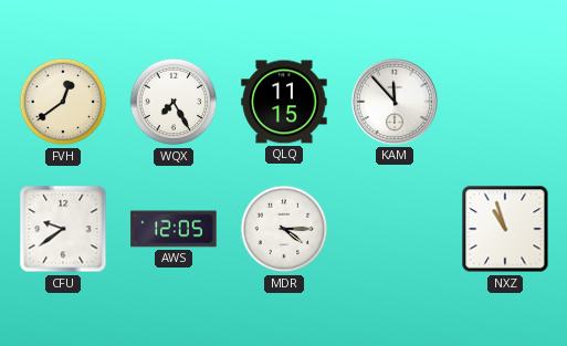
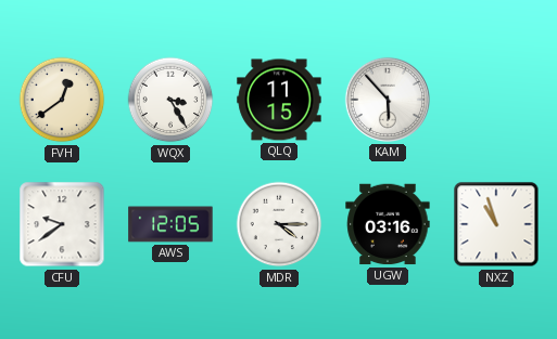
WQX: 7:25 -> 3:25
KAM: 11:53 -> 5:53
UGW: none -> 03:16
